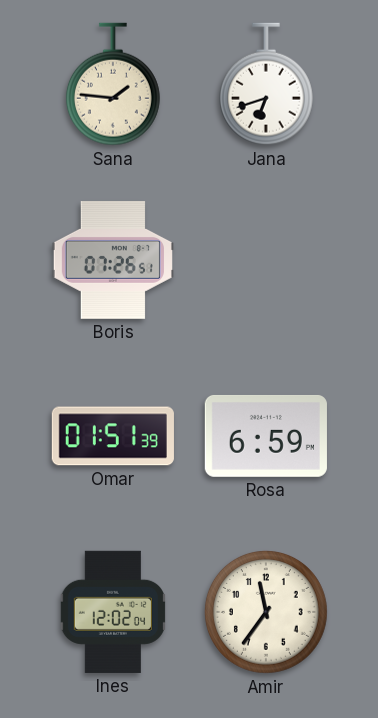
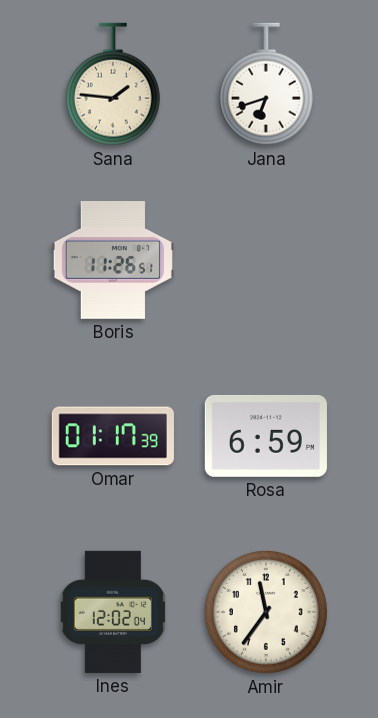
Boris: 07:26 -> 11:26
Omar: 01:51 -> 01:17
